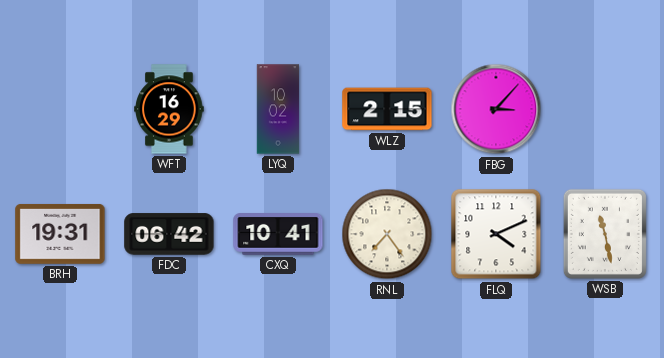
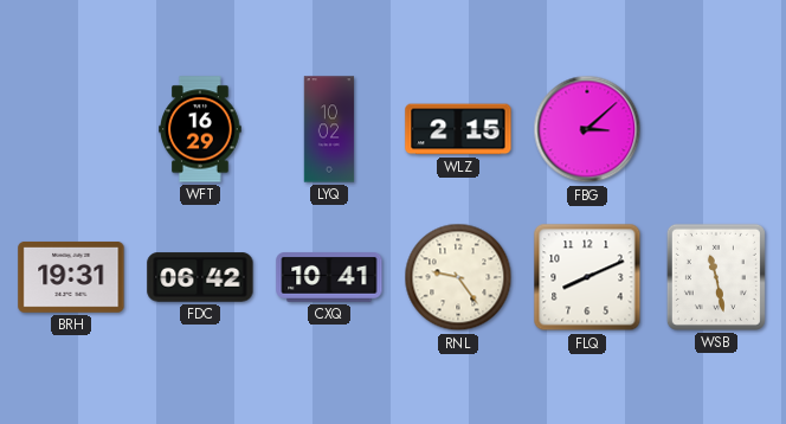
FBG: 3:07 -> 3:08
RNL: 7:24 -> 9:24
FLQ: 4:11 -> 8:11
